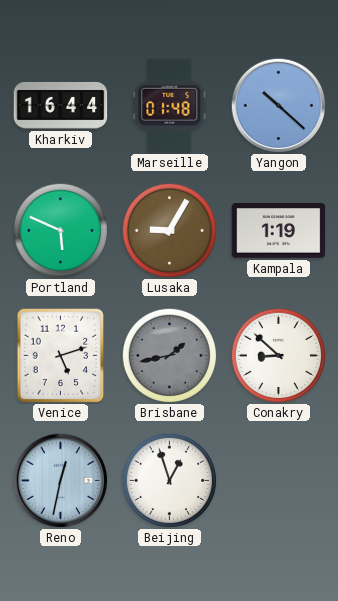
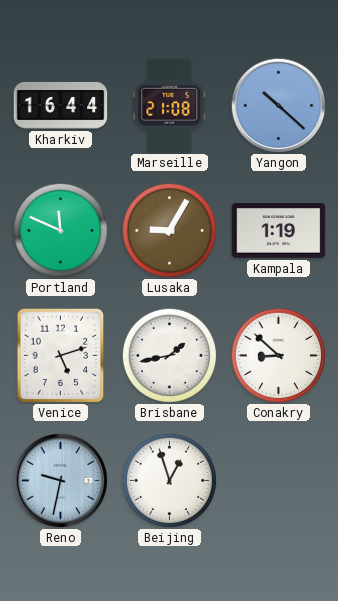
Marseille: 01:48 -> 21:08
Portland: 5:49 -> 11:49
Brisbane dial: grey -> white
Reno: 12:32 -> 9:32
